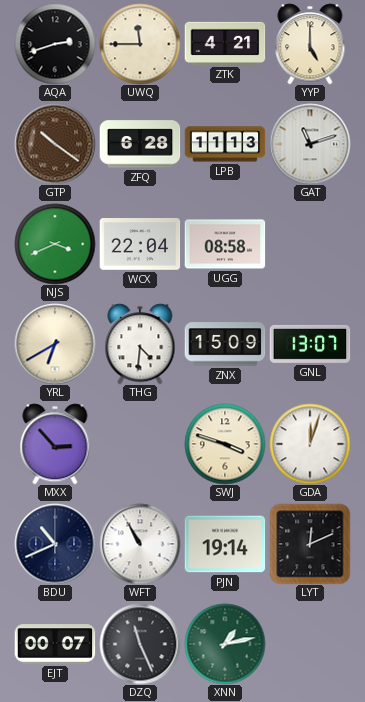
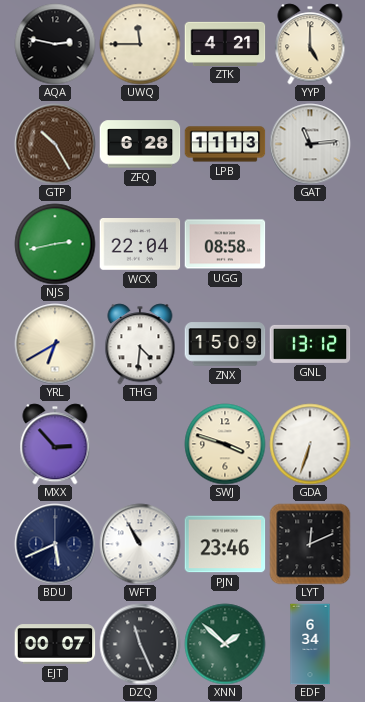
AQA: 2:42 -> 2:47
GTP: 10:21 -> 10:25
GAT: 11:12 -> 11:14
NJS: 3:41 -> 2:43
GNL: 13:07 -> 13:12
GDA: 12:03 -> 6:33
BDU: 10:41 -> 5:41
PJN: 19:14 -> 23:46
XNN: 1:13 -> 1:52
EDF: none -> 6:34
